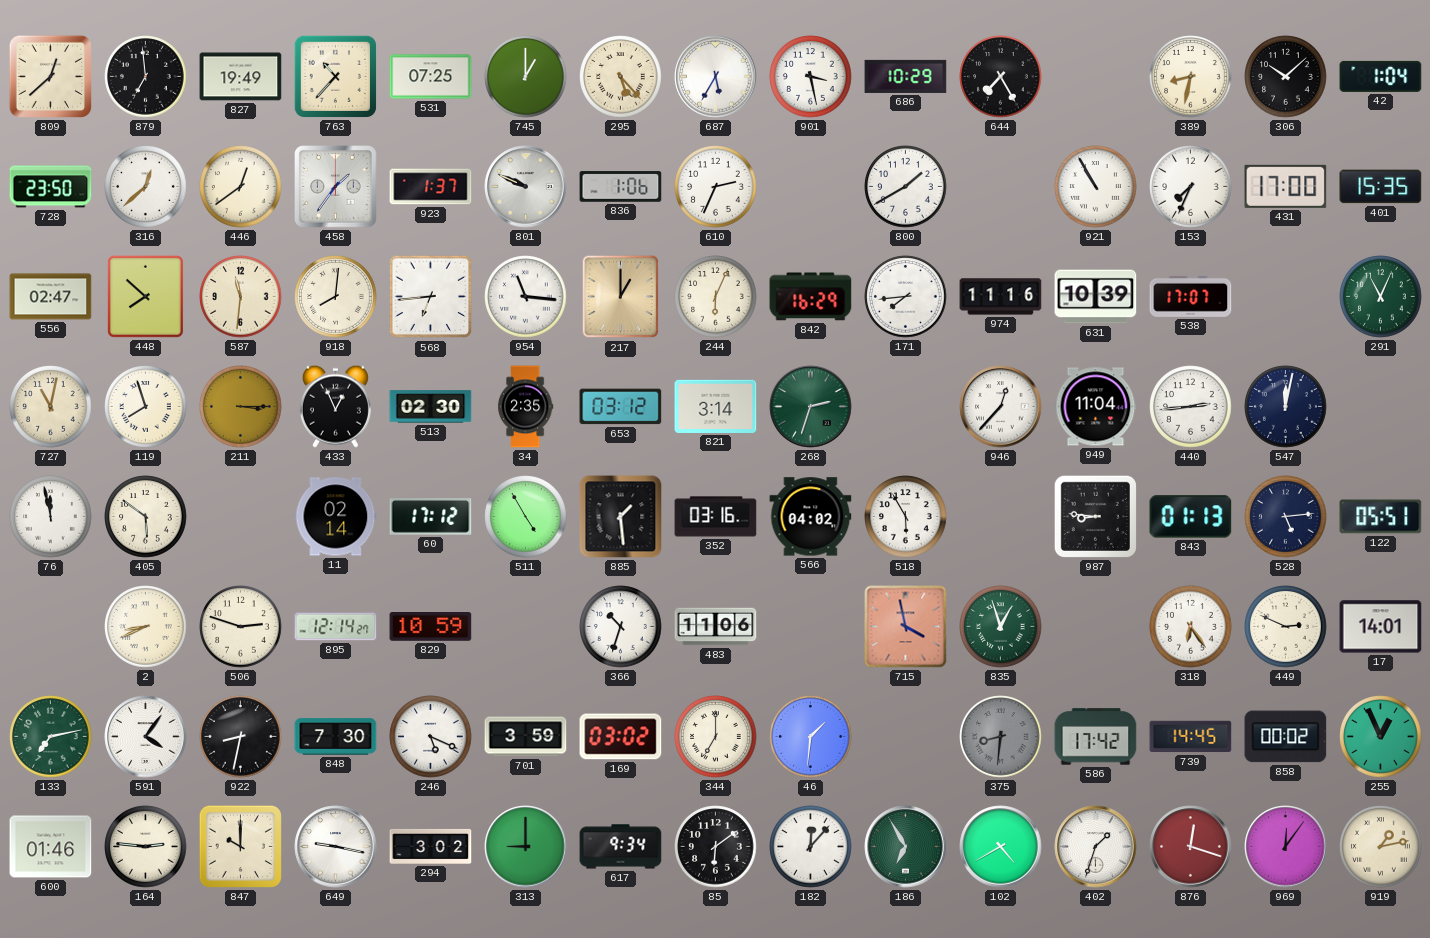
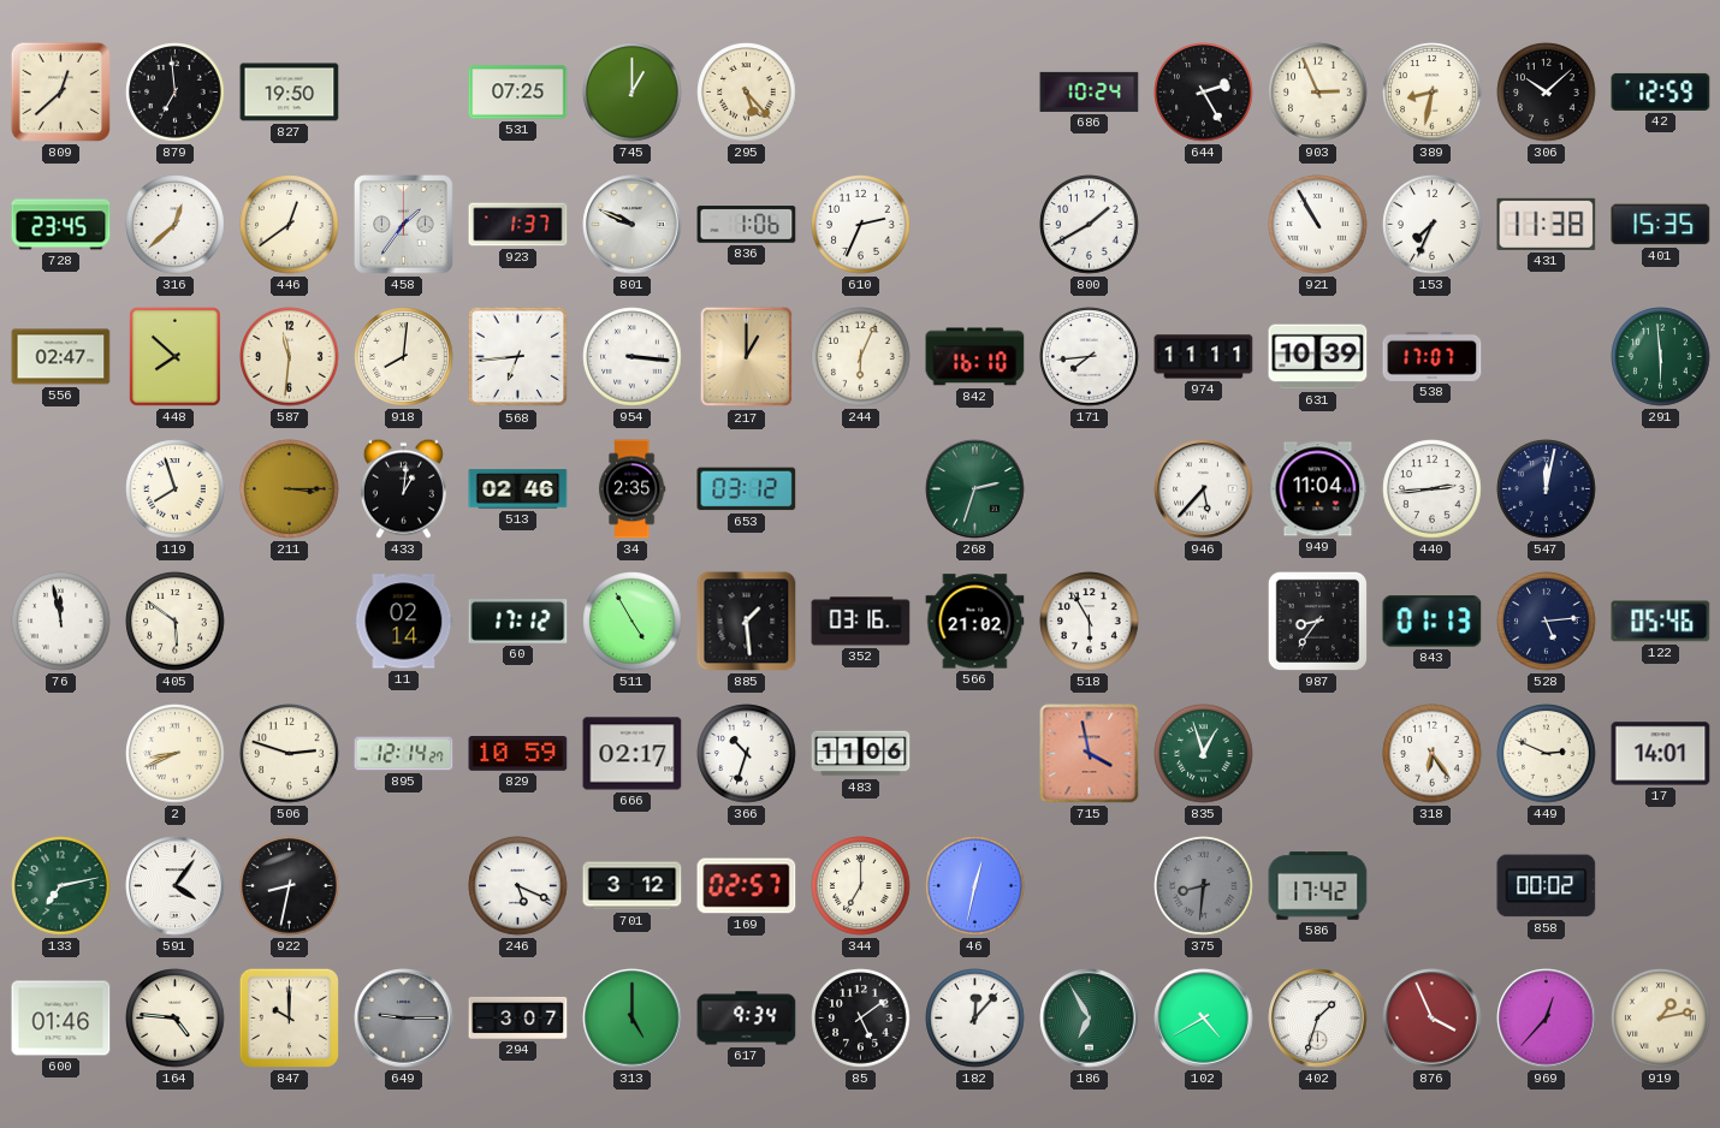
827: 19:49 -> 19:50
763: 10:37 -> none
687: 5:35 -> none
901: 3:28 -> none
686: 10:29 -> 10:24
644: 7:25 -> 2:25
903: none -> 2:56
42: 1:04 -> 12:59
728: 23:50 -> 23:45
431: 17:00 -> 11:38
954: 11:16 -> 3:16
842: 16:29 -> 16:10
974: 11:16 -> 11:11
291: 11:04 -> 5:59
727: 11:02 -> none
433: 12:56 -> 1:01
513: 02:30 -> 02:46
821: 3:14 -> none
946: 12:37 -> 5:37
566: 04:02 -> 21:02
987: 8:46 -> 8:36
122: 05:51 -> 05:46
666: none -> 02:17
848: 7:30 -> none
701: 3:59 -> 3:12
169: 03:02 -> 02:57
46: 1:31 -> 12:32
739: 14:45 -> none
255: 12:56 -> none
164: 2:46 -> 4:46
649: 9:17 -> 9:15
649 dial: white -> grey
294: 3:02 -> 3:07
313: 9:00 -> 5:00
85: 6:09 -> 5:09
876: 12:18 -> 3:56
969: 12:06 -> 12:37
